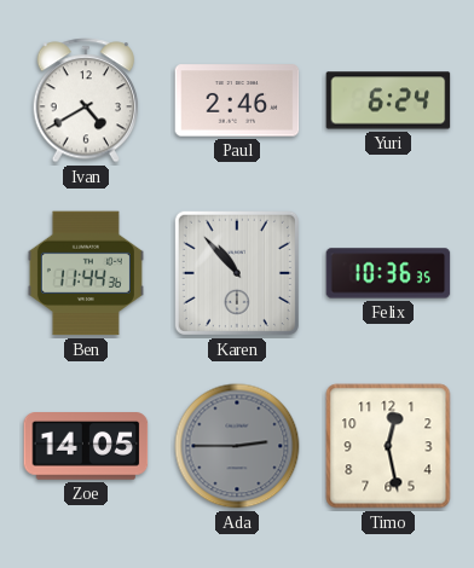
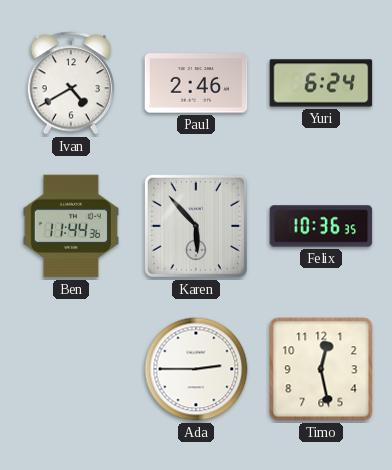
Karen: 10:53 -> 5:53
Zoe: 14:05 -> none
Ada dial: grey -> white
